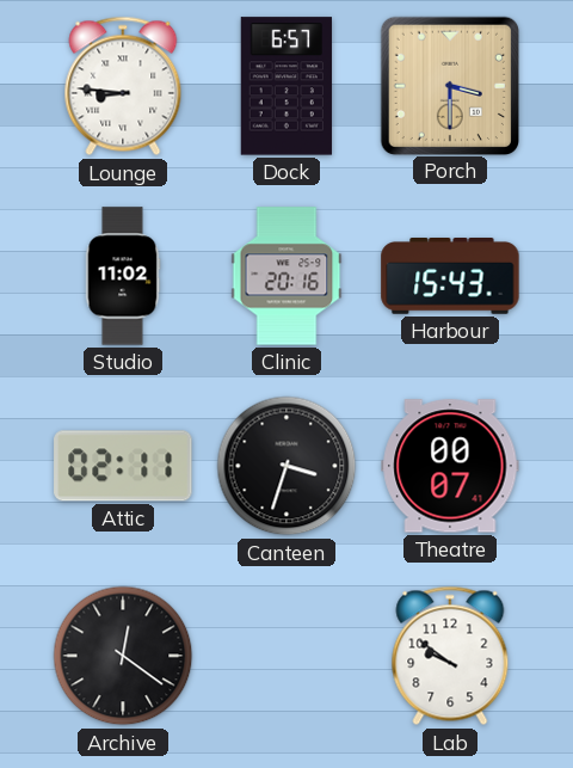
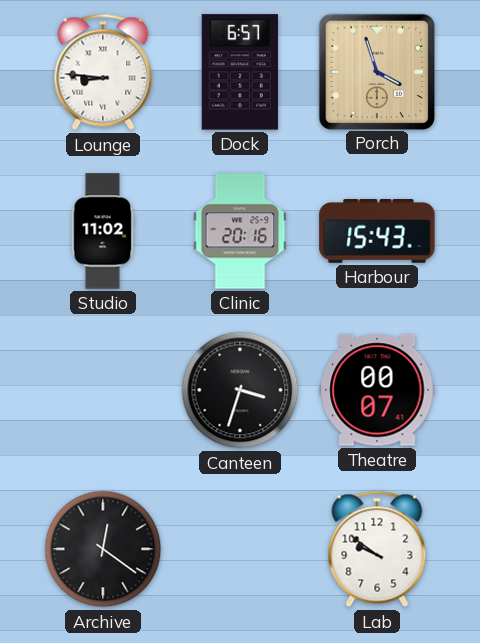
Porch: 3:30 -> 3:57
Attic: 02:11 -> none
